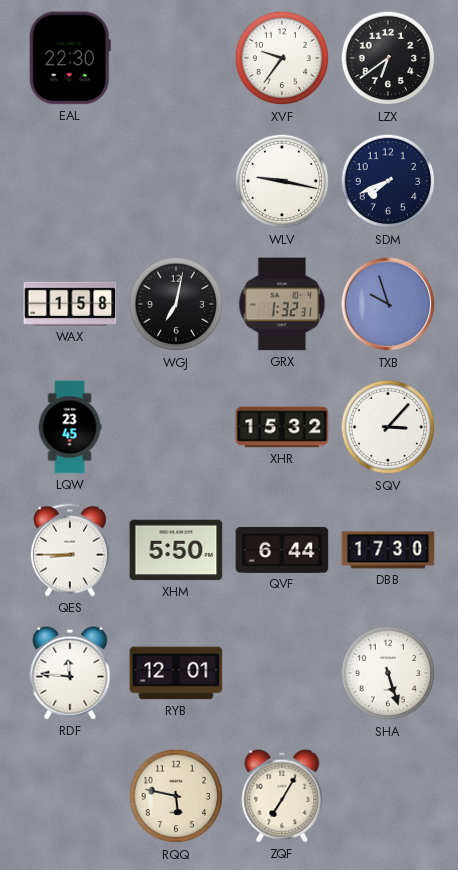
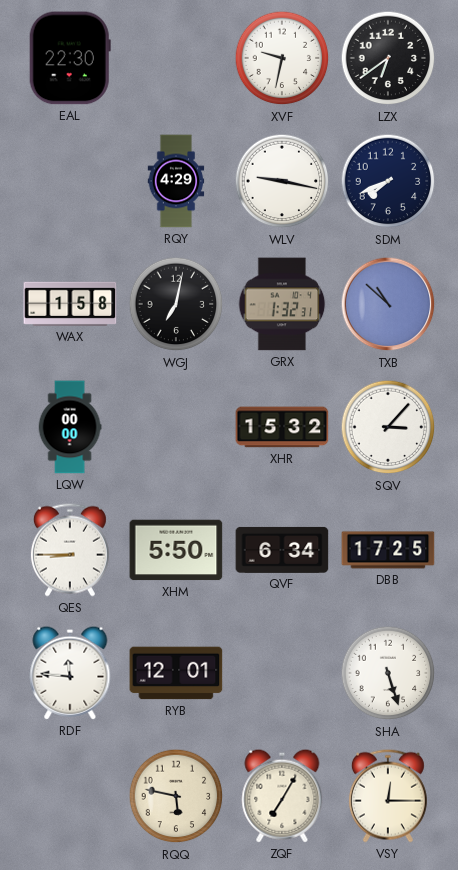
XVF: 9:36 -> 9:32
RQY: none -> 4:29
TXB: 9:57 -> 10:52
LQW: 23:45 -> 00:00
QVF: 6:44 -> 6:34
DBB: 17:30 -> 17:25
VSY: none -> 12:15
